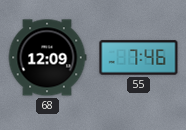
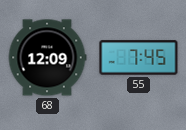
55: 7:46 -> 7:45
